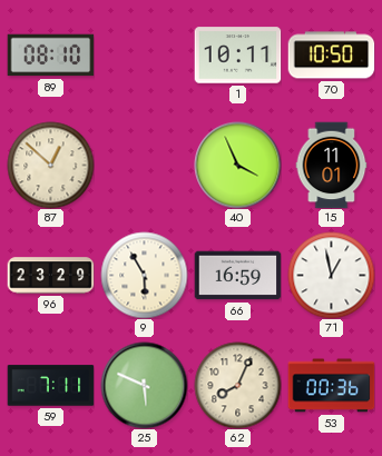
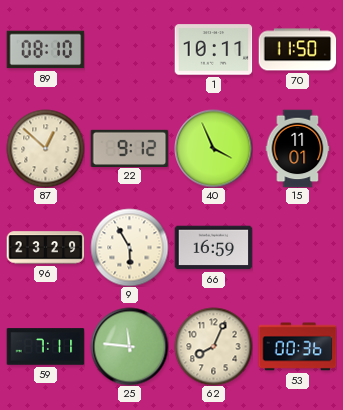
70: 10:50 -> 11:50
22: none -> 9:12
71: 12:58 -> none
25: 5:49 -> 11:46
